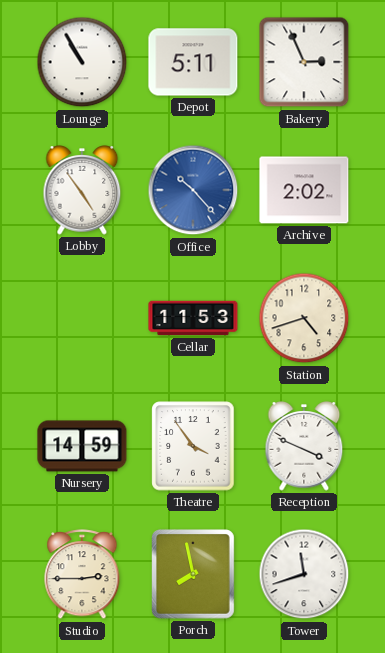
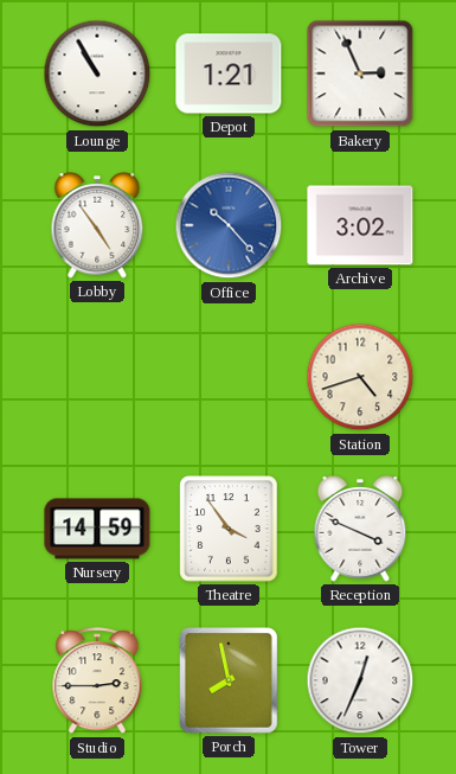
Depot: 5:11 -> 1:21
Archive: 2:02 -> 3:02
Cellar: 11:53 -> none
Tower: 11:42 -> 12:34
